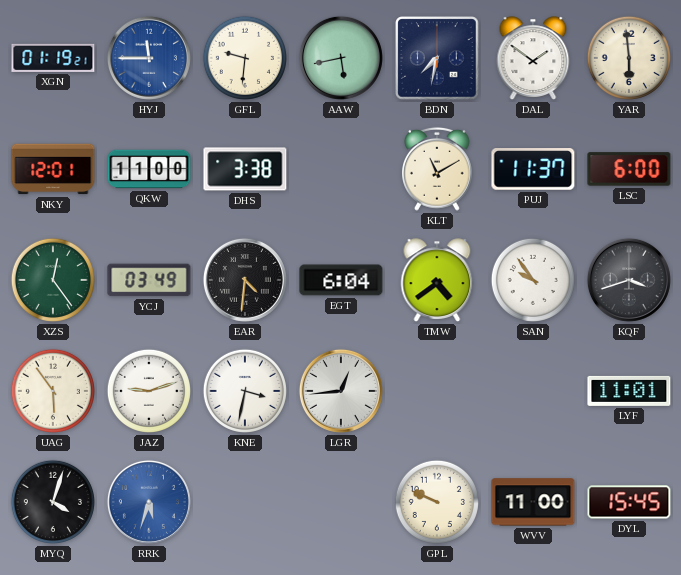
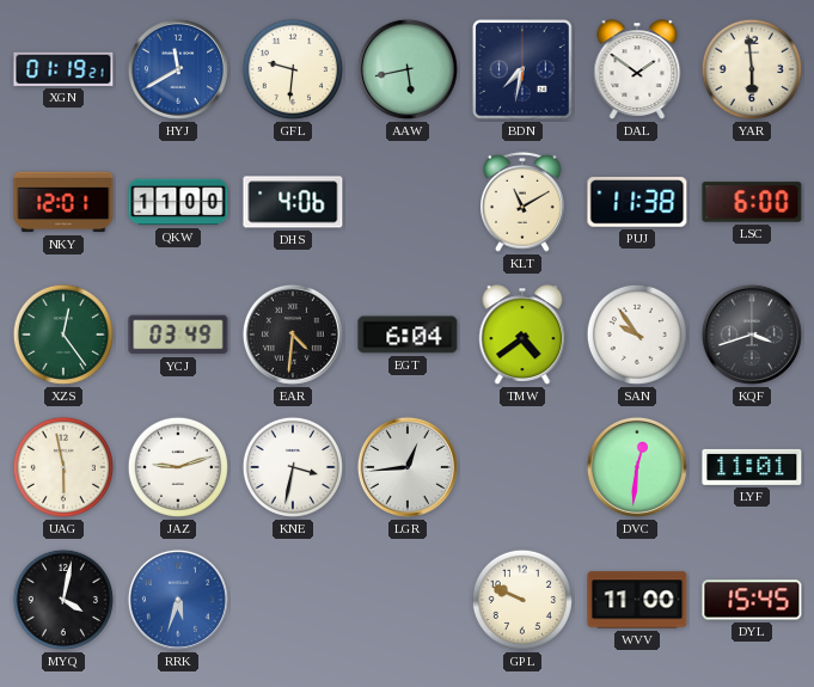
HYJ: 11:45 -> 11:40
DHS: 3:38 -> 4:06
PUJ: 11:37 -> 11:38
UAG: 5:54 -> 5:58
DVC: none -> 12:31
MYQ: 4:03 -> 4:02
